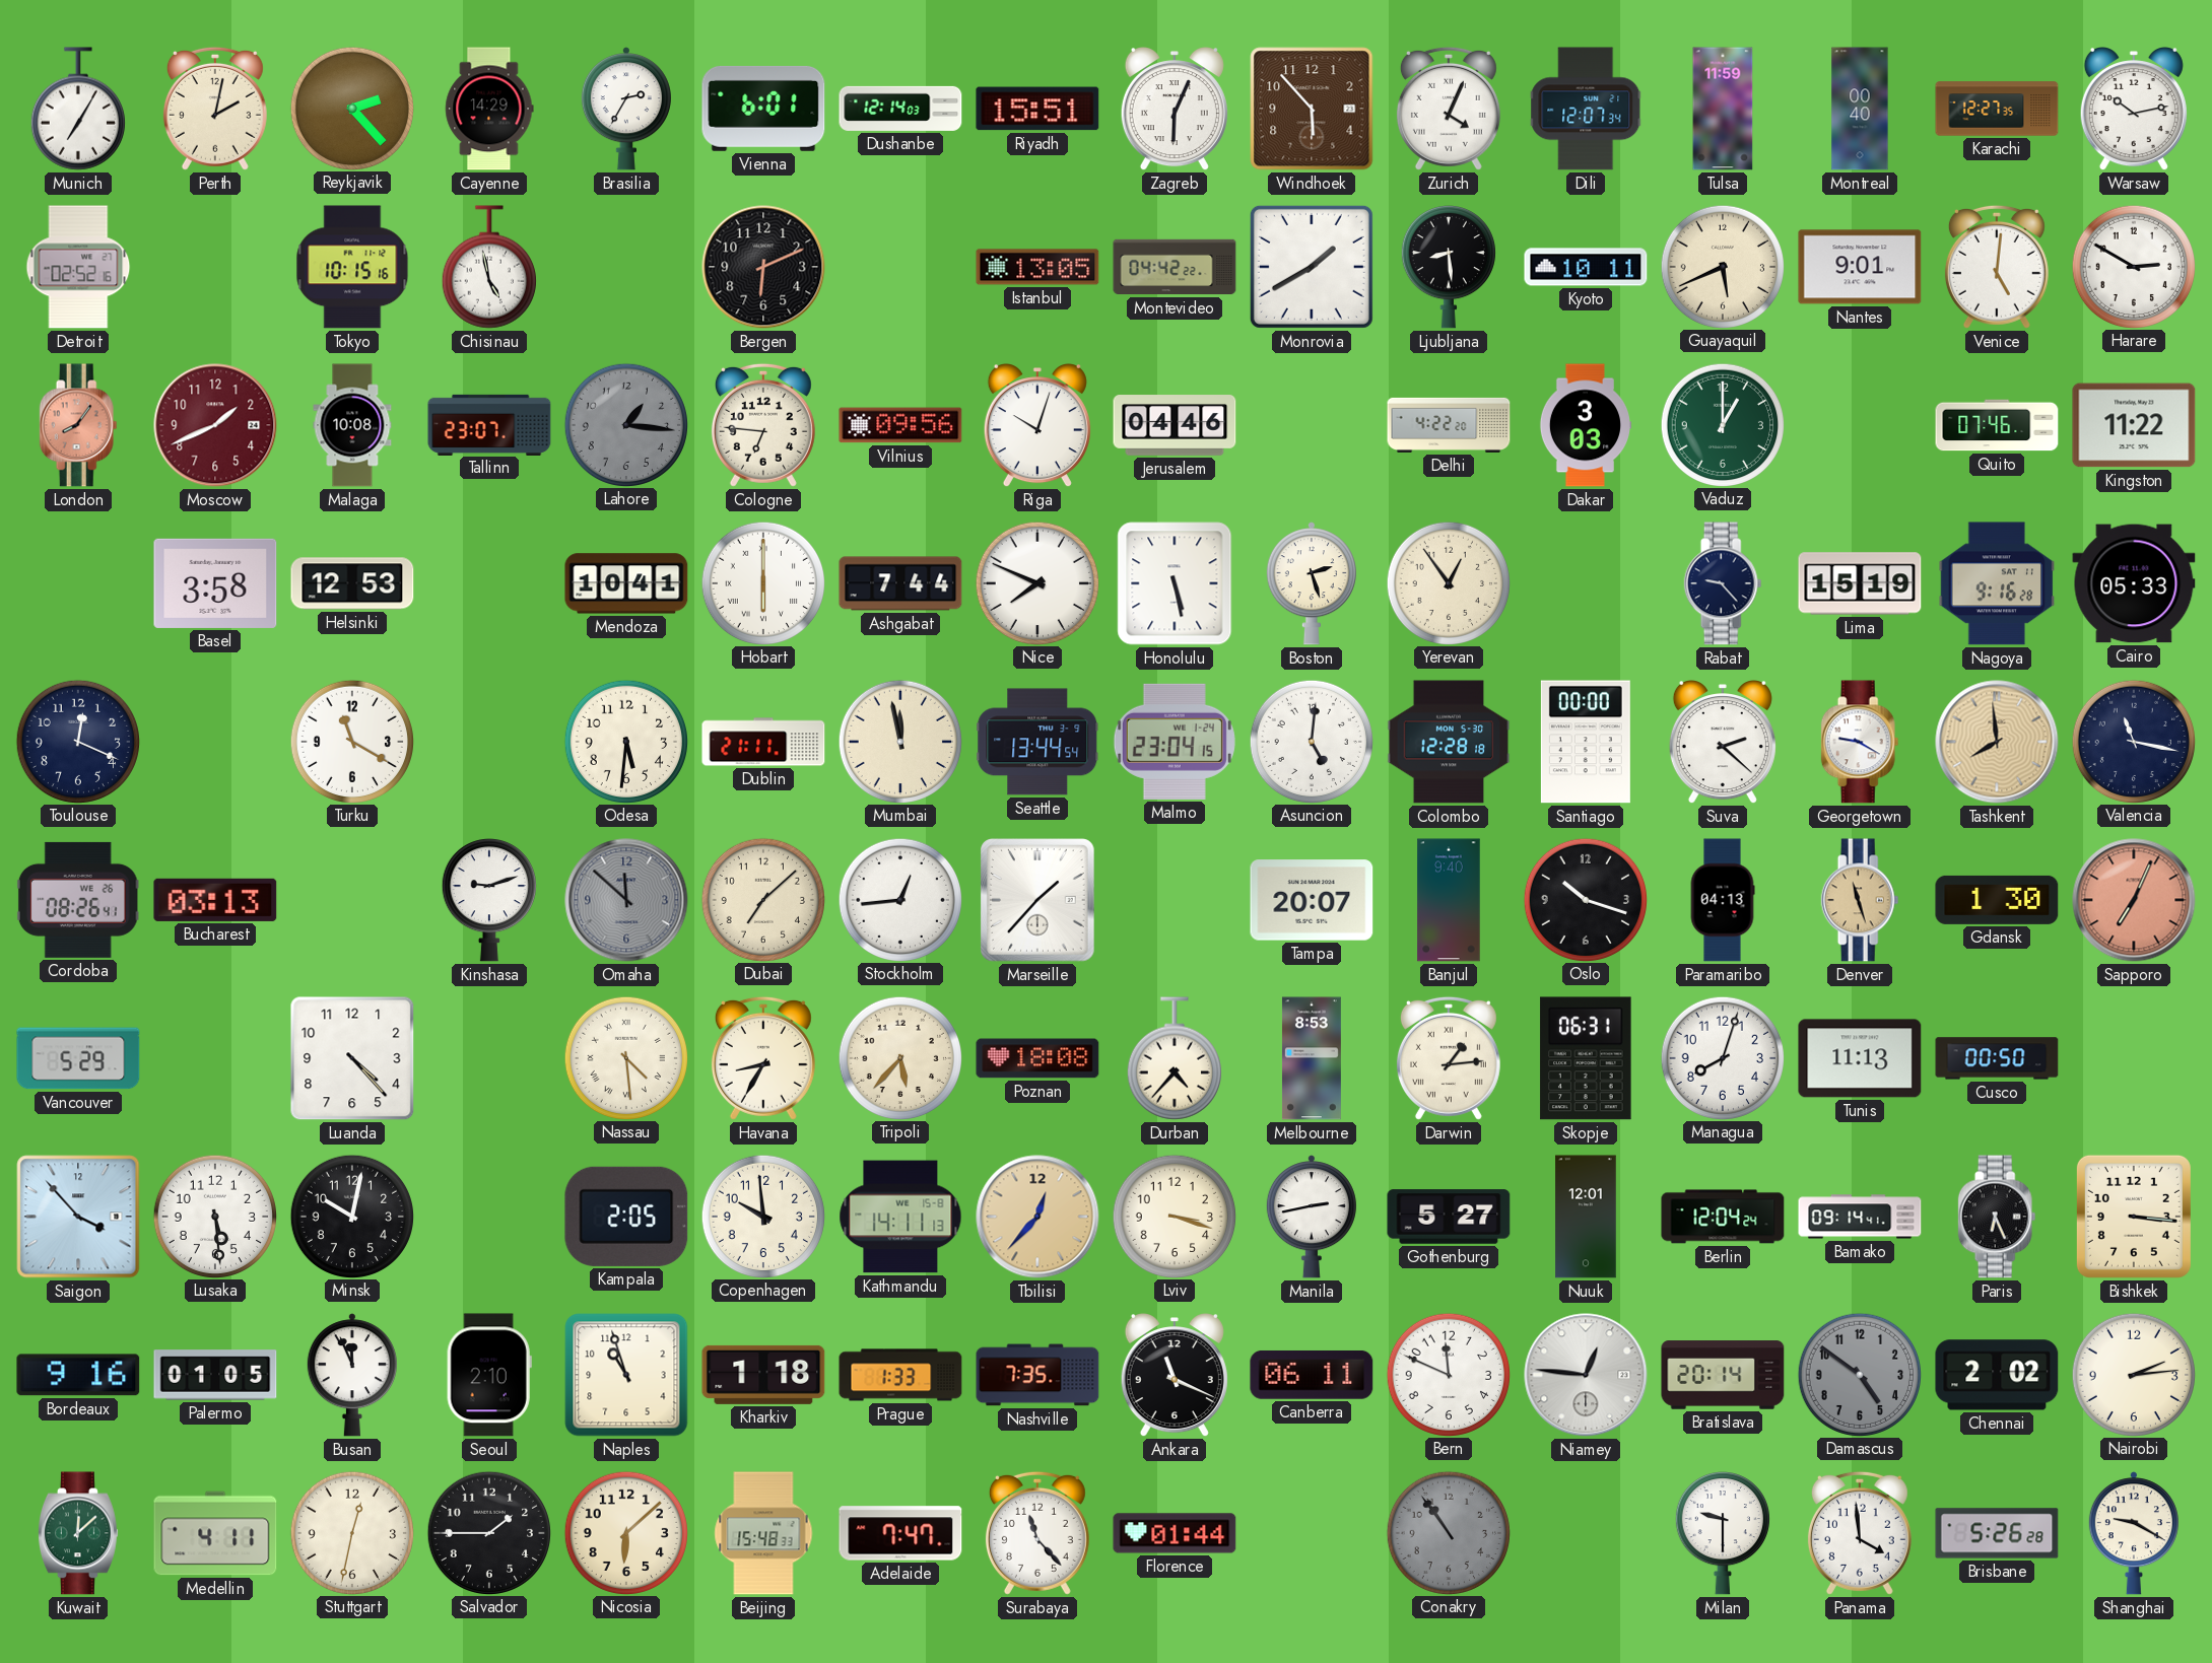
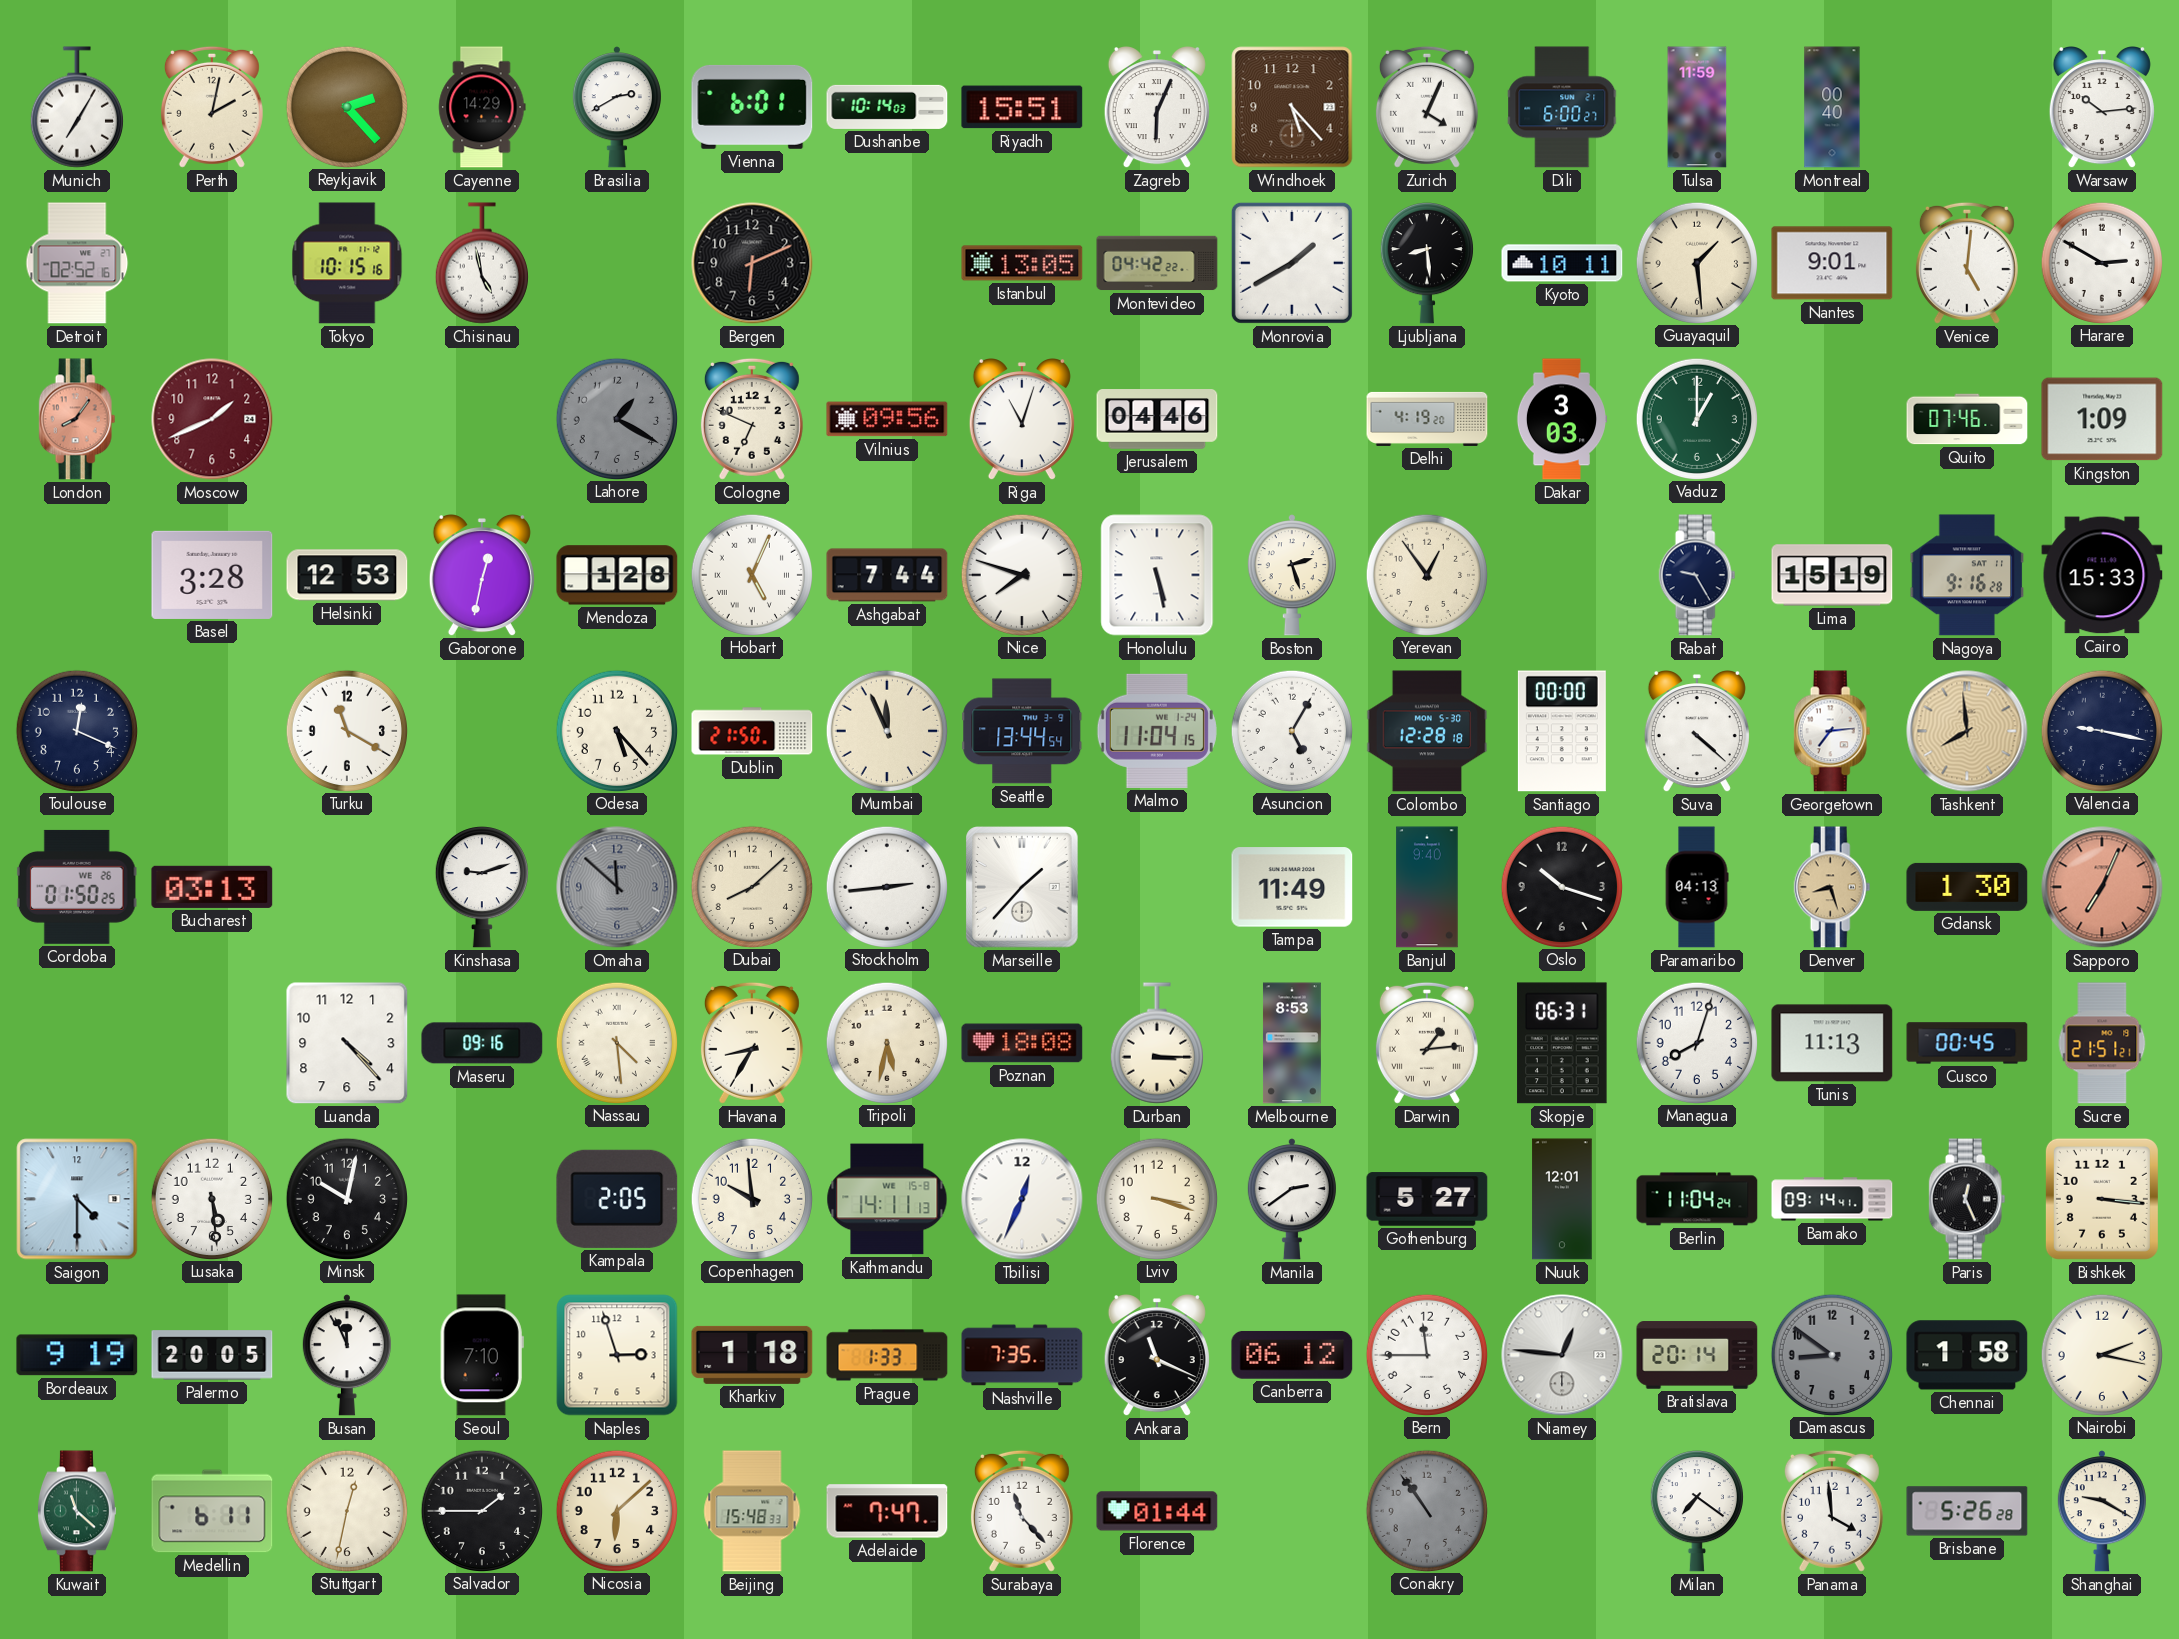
Brasilia: 2:35 -> 2:40
Dushanbe: 12:14 -> 10:14
Windhoek: 5:53 -> 5:23
Dili: 12:07 -> 6:00
Karachi: 12:27 -> none
Warsaw: 10:13 -> 10:14
Guayaquil: 5:41 -> 1:29
Malaga: 10:08 -> none
Tallinn: 23:07 -> none
Lahore: 1:16 -> 1:20
Cologne: 6:46 -> 6:49
Riga: 10:03 -> 11:03
Delhi: 4:22 -> 4:19
Kingston: 11:22 -> 1:09
Basel: 3:58 -> 3:28
Gaborone: none -> 12:32
Mendoza: 10:41 -> 1:28
Hobart: 6:00 -> 5:04
Nice: 7:49 -> 7:48
Rabat: 9:23 -> 9:25
Cairo: 05:33 -> 15:33
Odesa: 5:31 -> 5:23
Dublin: 21:11 -> 21:50
Mumbai: 11:58 -> 11:56
Malmo: 23:04 -> 11:04
Asuncion: 5:01 -> 5:05
Suva: 2:22 -> 4:22
Georgetown: 9:20 -> 7:14
Valencia: 11:17 -> 9:17
Cordoba: 08:26 -> 01:50
Dubai: 7:08 -> 8:08
Stockholm: 12:44 -> 2:44
Tampa: 20:07 -> 11:49
Denver: 11:27 -> 8:27
Vancouver: 5:29 -> none
Maseru: none -> 09:16
Tripoli: 5:37 -> 5:32
Durban: 4:37 -> 3:15
Cusco: 00:50 -> 00:45
Sucre: none -> 21:51
Saigon: 3:53 -> 4:30
Tbilisi: 12:37 -> 12:34
Tbilisi dial: champagne -> white
Manila: 2:43 -> 2:39
Berlin: 12:04 -> 11:04
Paris: 6:26 -> 12:26
Bordeaux: 9:16 -> 9:19
Palermo: 01:05 -> 20:05
Seoul: 2:10 -> 7:10
Naples: 10:57 -> 2:57
Canberra: 06:11 -> 06:12
Bern: 11:49 -> 11:45
Damascus: 4:51 -> 8:51
Chennai: 2:02 -> 1:58
Nairobi: 2:14 -> 2:17
Kuwait: 12:08 -> 11:22
Medellin: 4:11 -> 6:11
Milan: 9:30 -> 7:21
